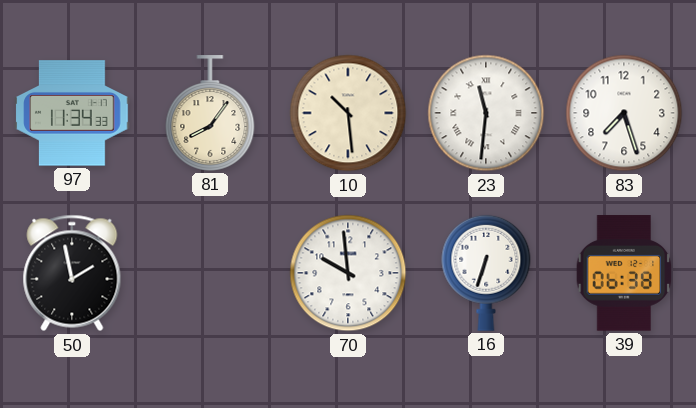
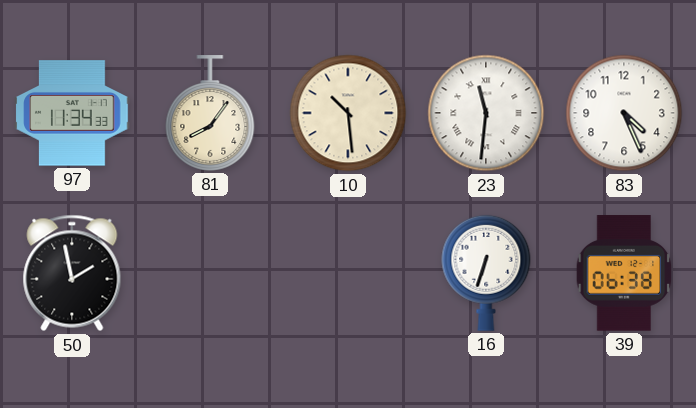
83: 7:27 -> 4:26
70: 9:59 -> none
